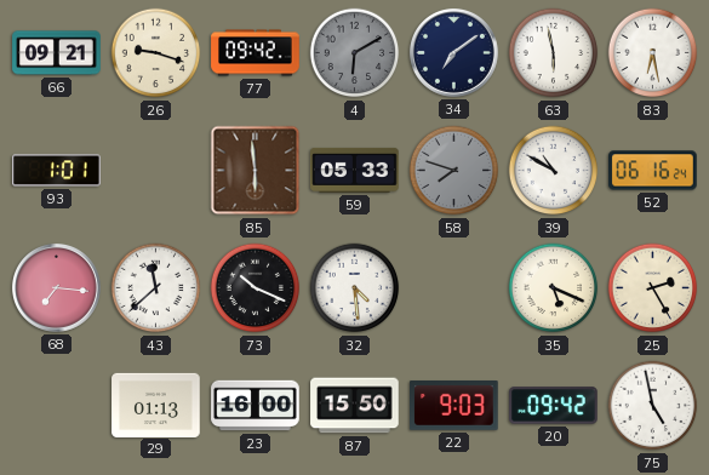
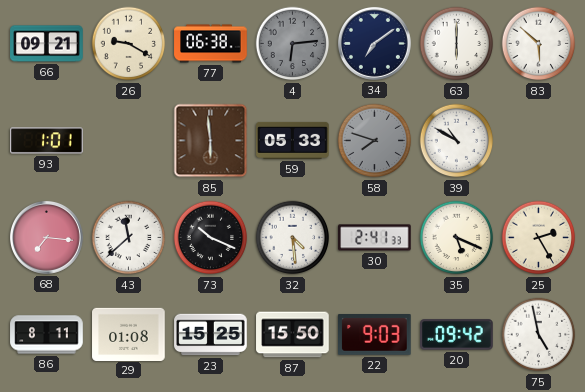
26: 9:18 -> 9:20
77: 09:42 -> 06:38
4: 6:10 -> 6:14
63: 5:58 -> 6:00
83: 6:28 -> 5:52
52: 06:16 -> none
30: none -> 2:41
86: none -> 8:11
29: 01:13 -> 01:08
23: 16:00 -> 15:25
